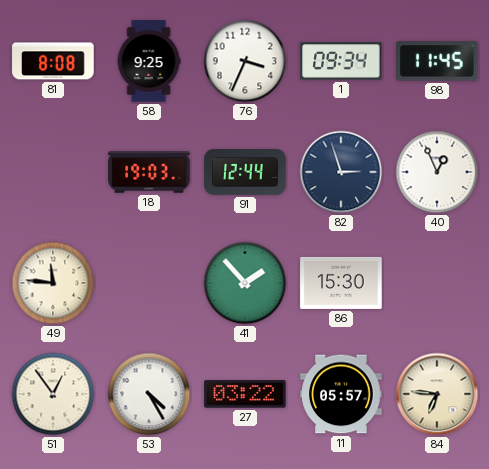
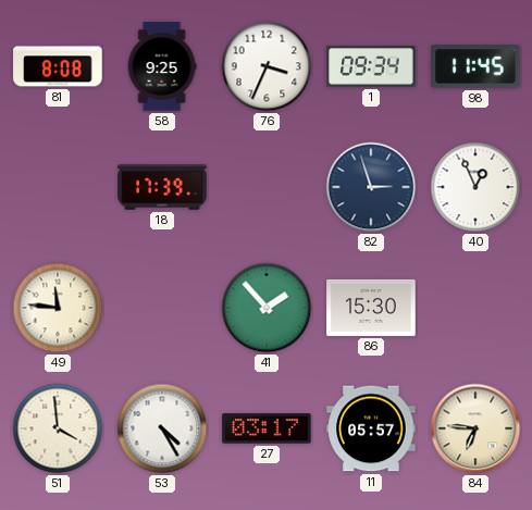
18: 19:03 -> 17:39
91: 12:44 -> none
51: 12:54 -> 3:59
27: 03:22 -> 03:17
